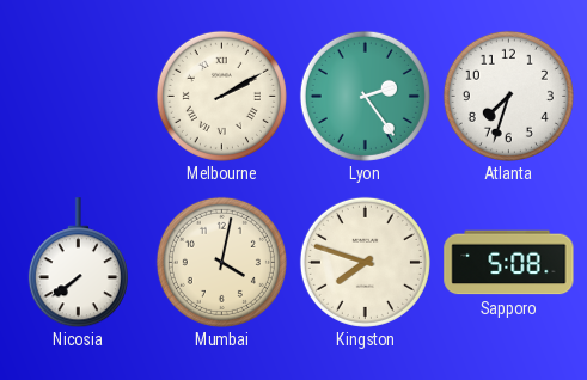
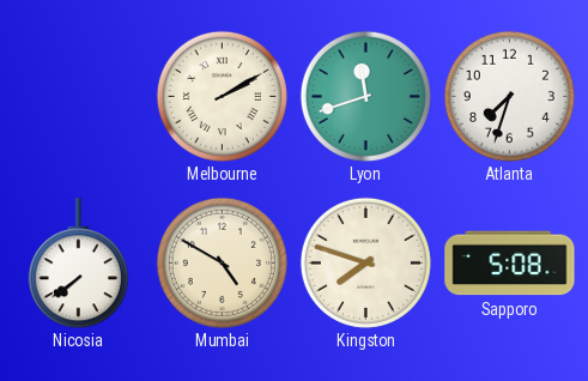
Lyon: 2:24 -> 11:42
Mumbai: 4:02 -> 4:50
